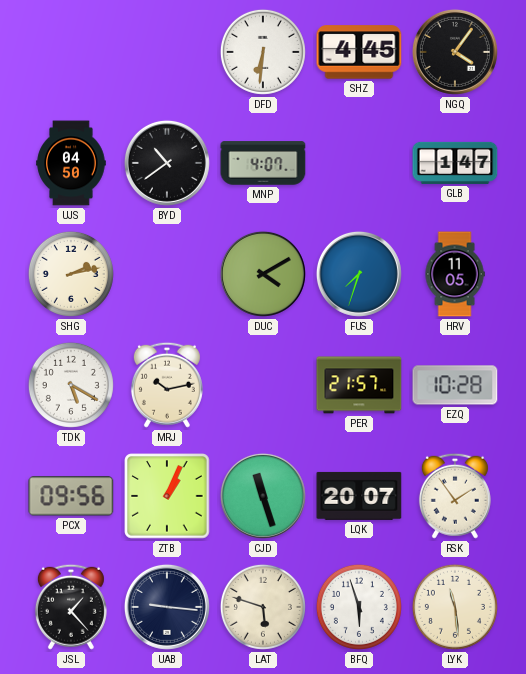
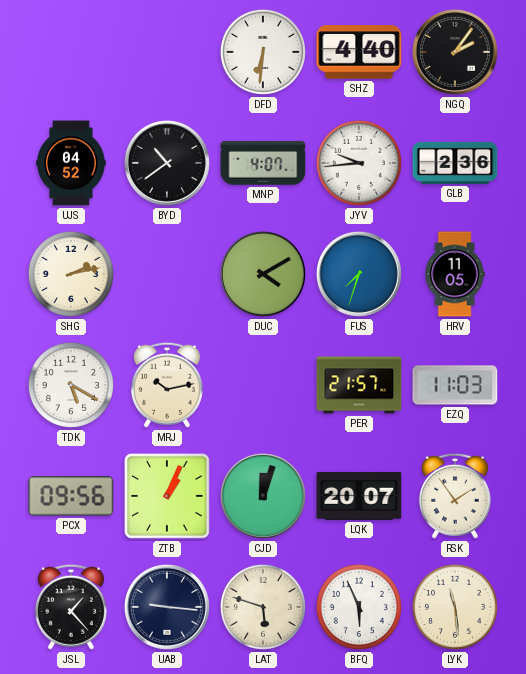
SHZ: 4:45 -> 4:40
NGQ: 4:06 -> 2:06
UJS: 04:50 -> 04:52
JYV: none -> 9:44
GLB: 1:47 -> 2:36
EZQ: 10:28 -> 11:03
CJD: 11:27 -> 12:03
BFQ: 5:57 -> 5:56
